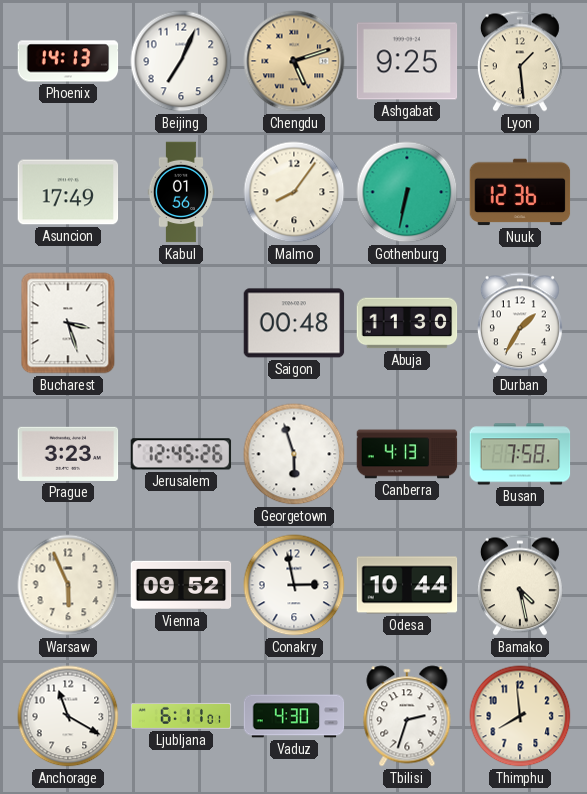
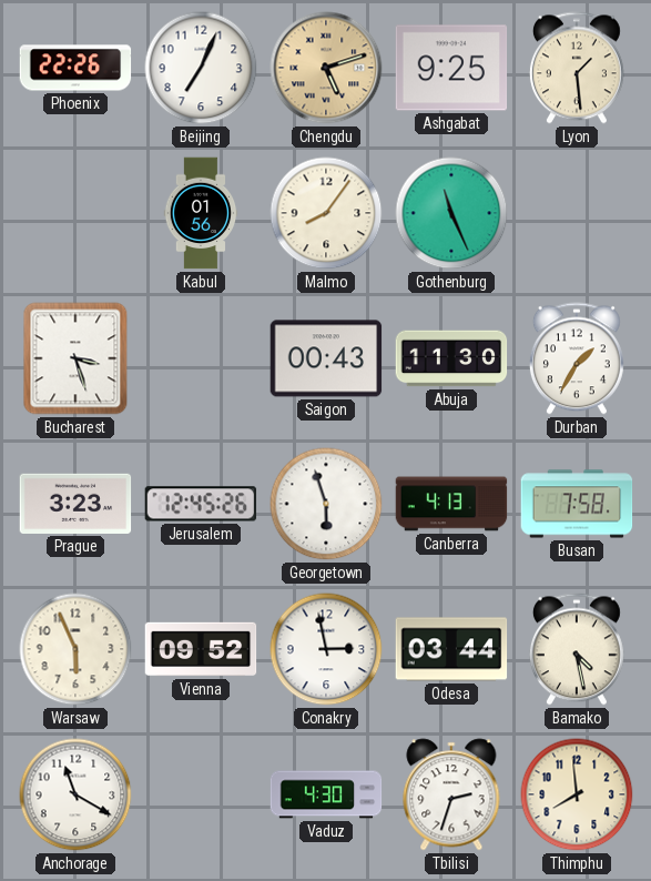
Phoenix: 14:13 -> 22:26
Asuncion: 17:49 -> none
Gothenburg: 6:32 -> 11:26
Nuuk: 12:36 -> none
Saigon: 00:48 -> 00:43
Odesa: 10:44 -> 03:44
Ljubljana: 6:11 -> none
